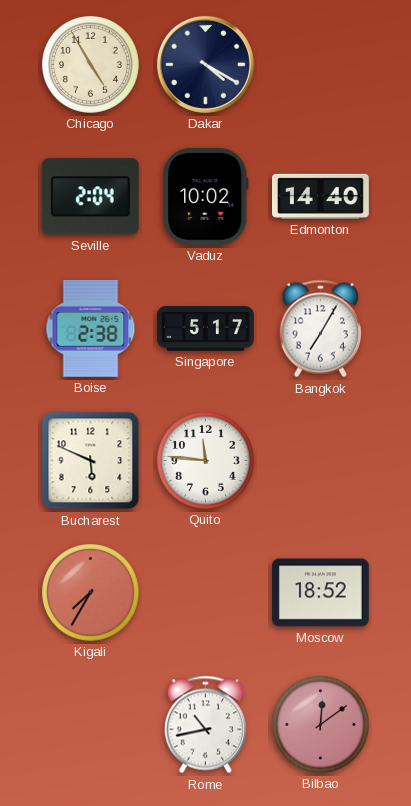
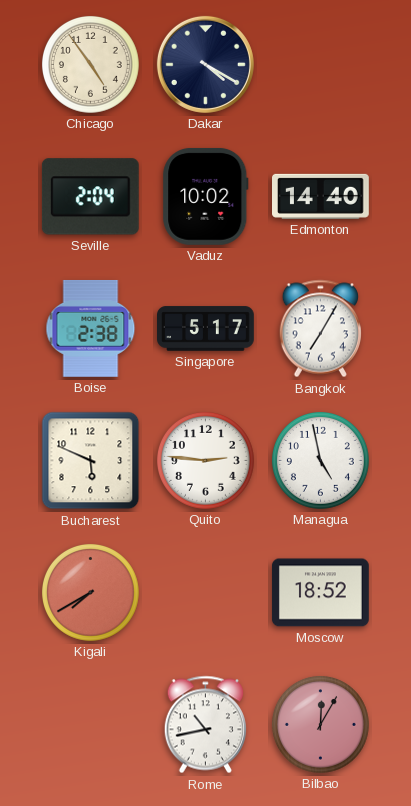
Chicago: 4:55 -> 4:54
Quito: 11:46 -> 2:46
Managua: none -> 4:58
Kigali: 7:35 -> 7:40
Bilbao: 12:09 -> 12:05
